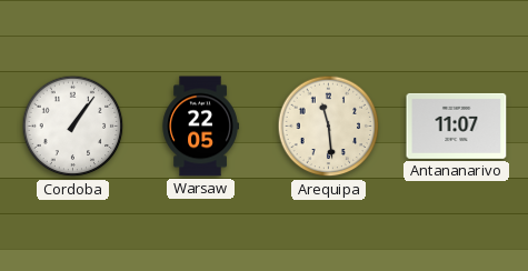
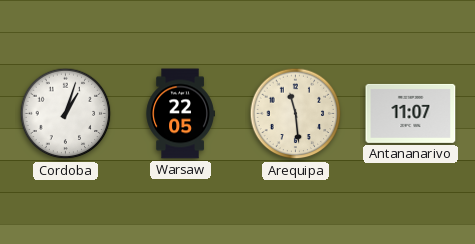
Cordoba: 1:06 -> 1:03
